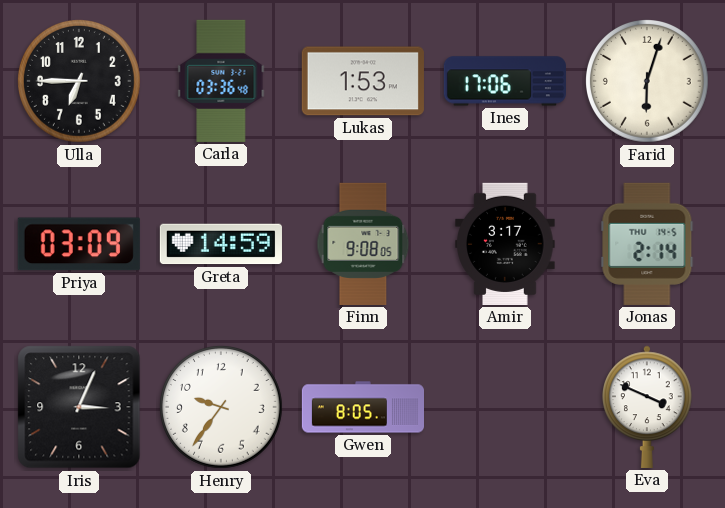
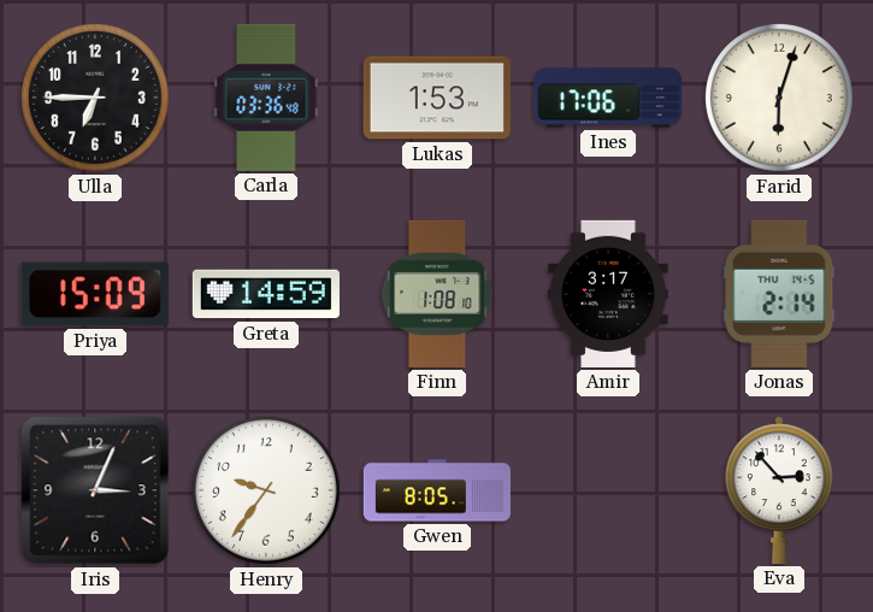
Priya: 03:09 -> 15:09
Finn: 9:08 -> 1:08
Eva: 3:49 -> 2:53
